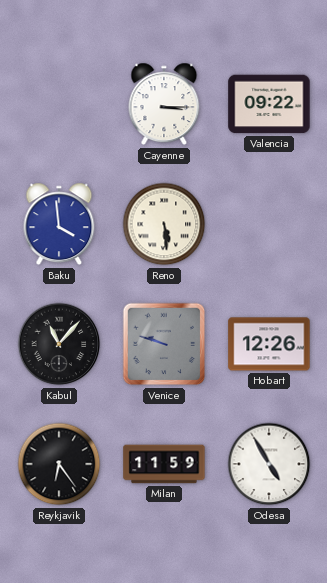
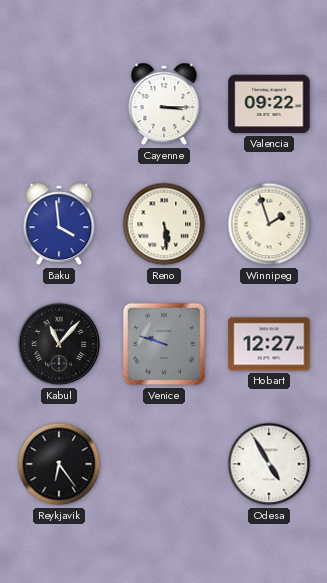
Winnipeg: none -> 1:57
Hobart: 12:26 -> 12:27
Milan: 11:59 -> none
